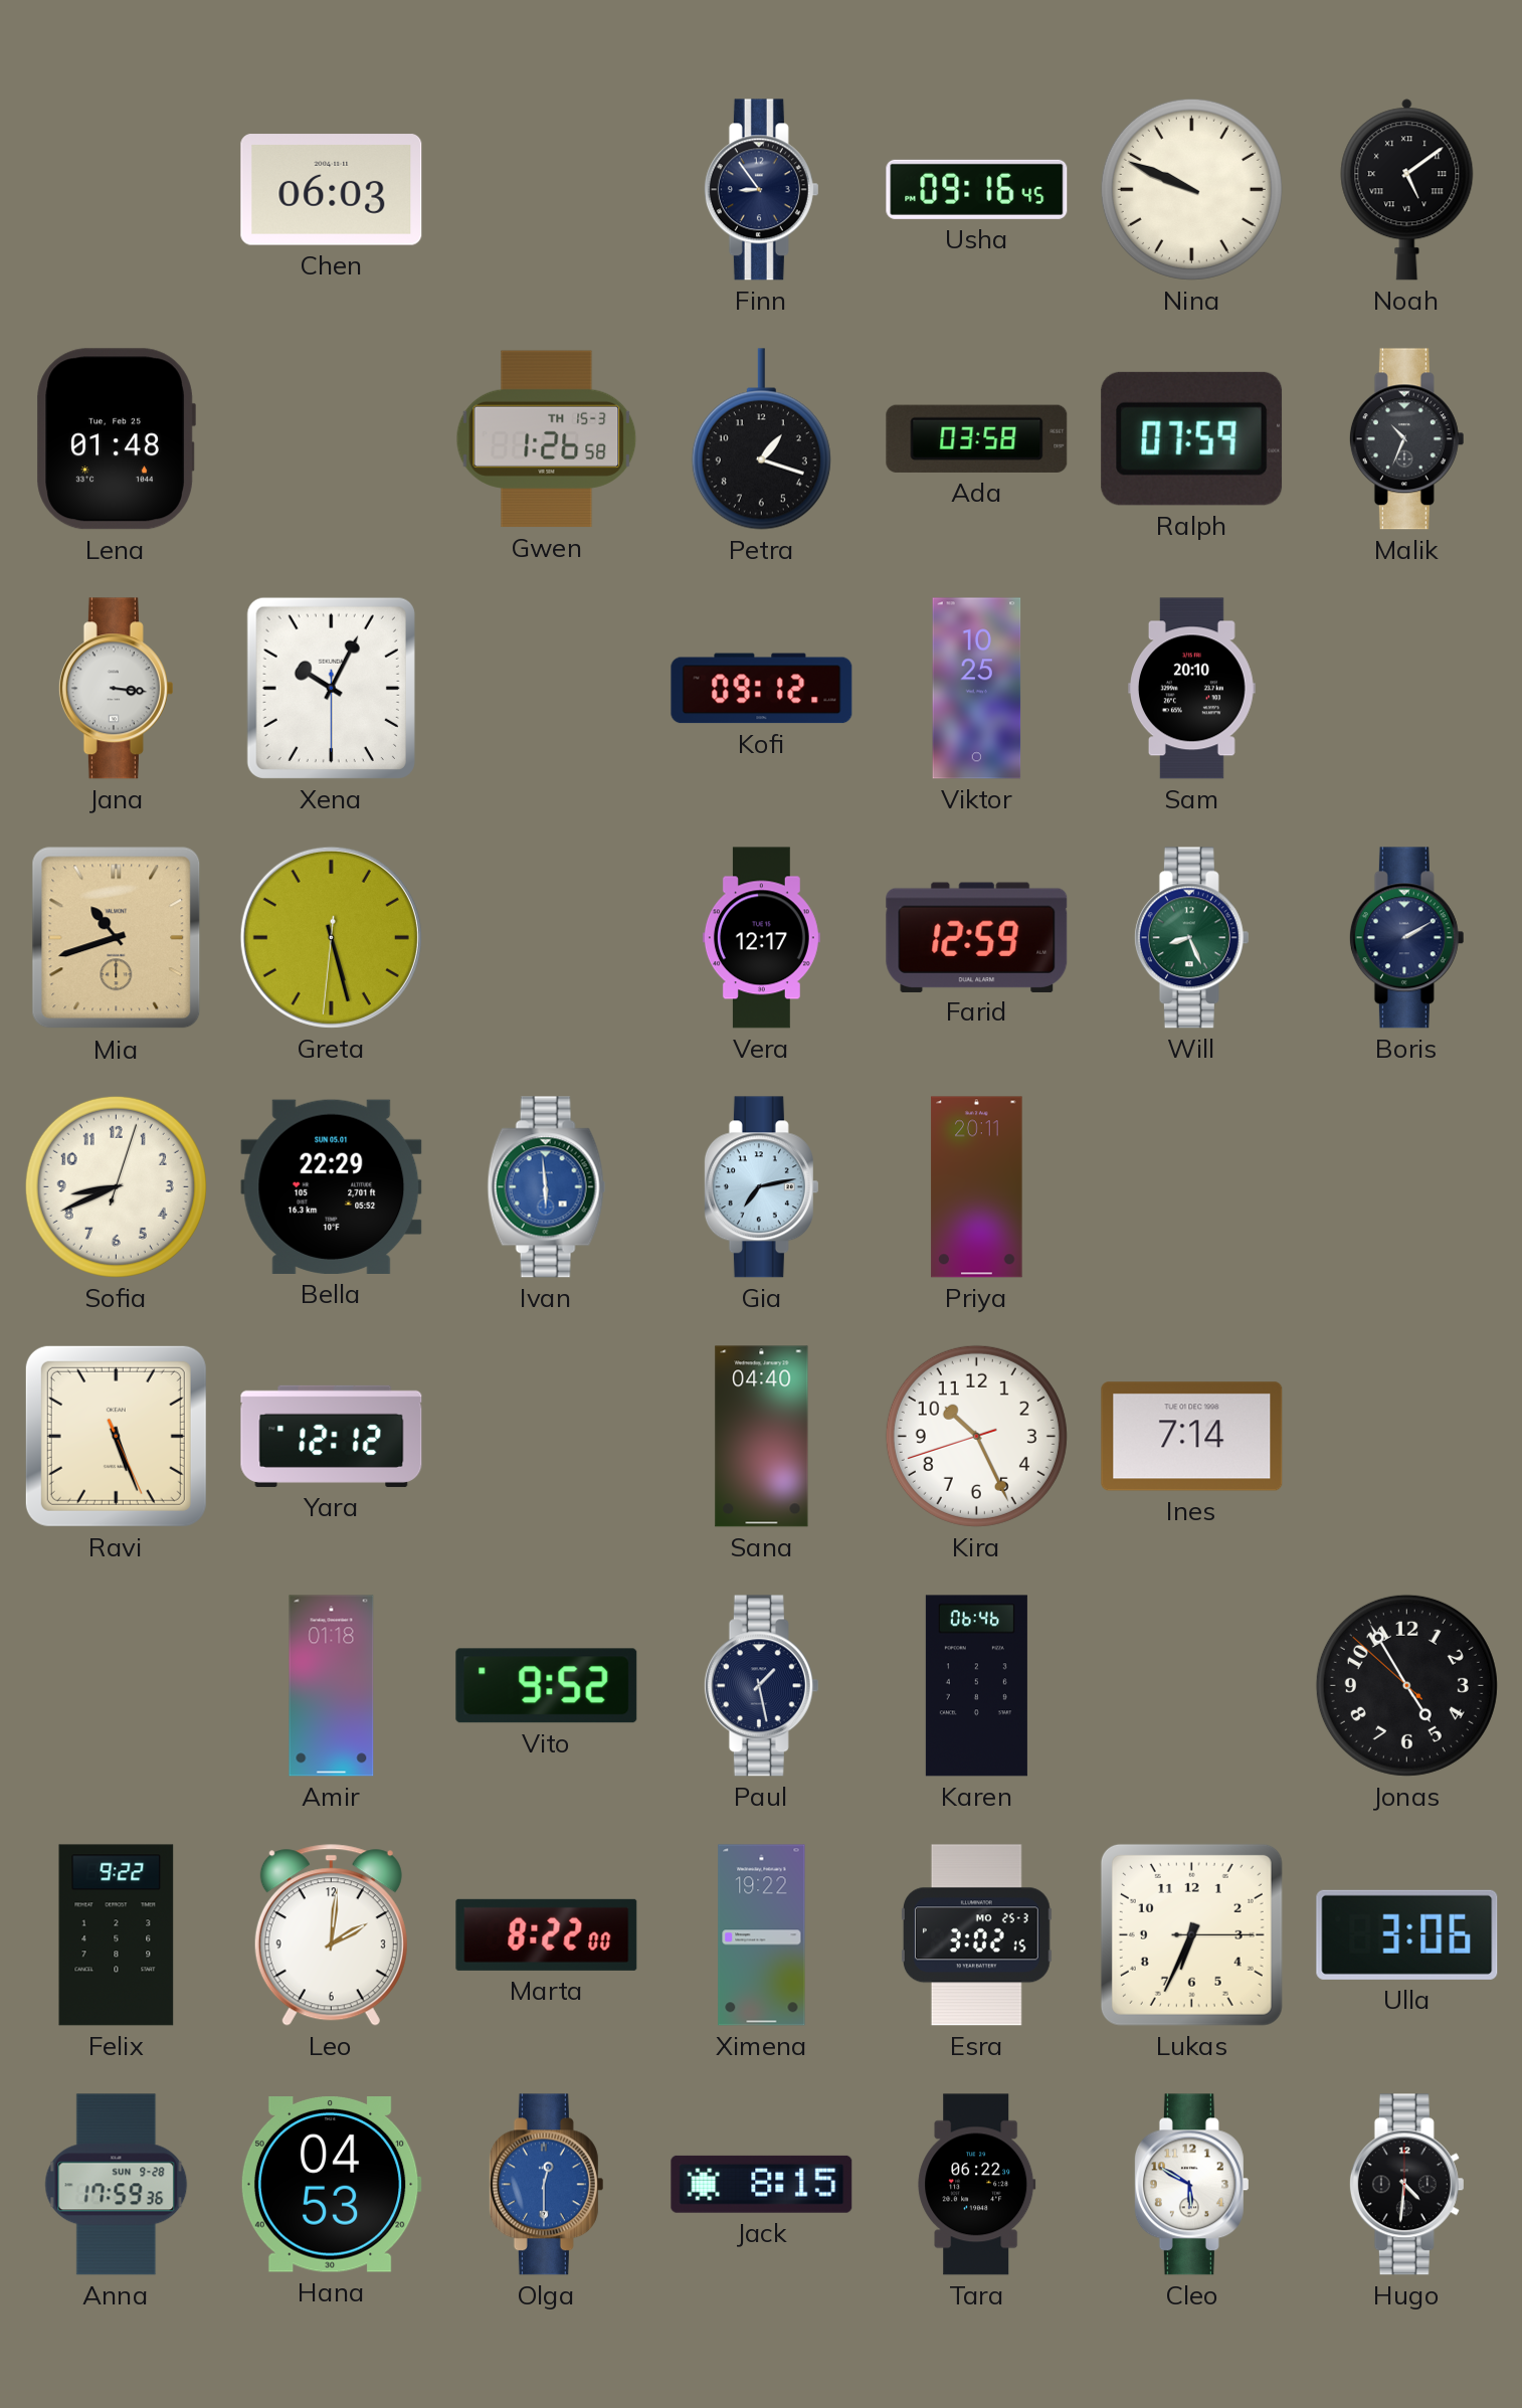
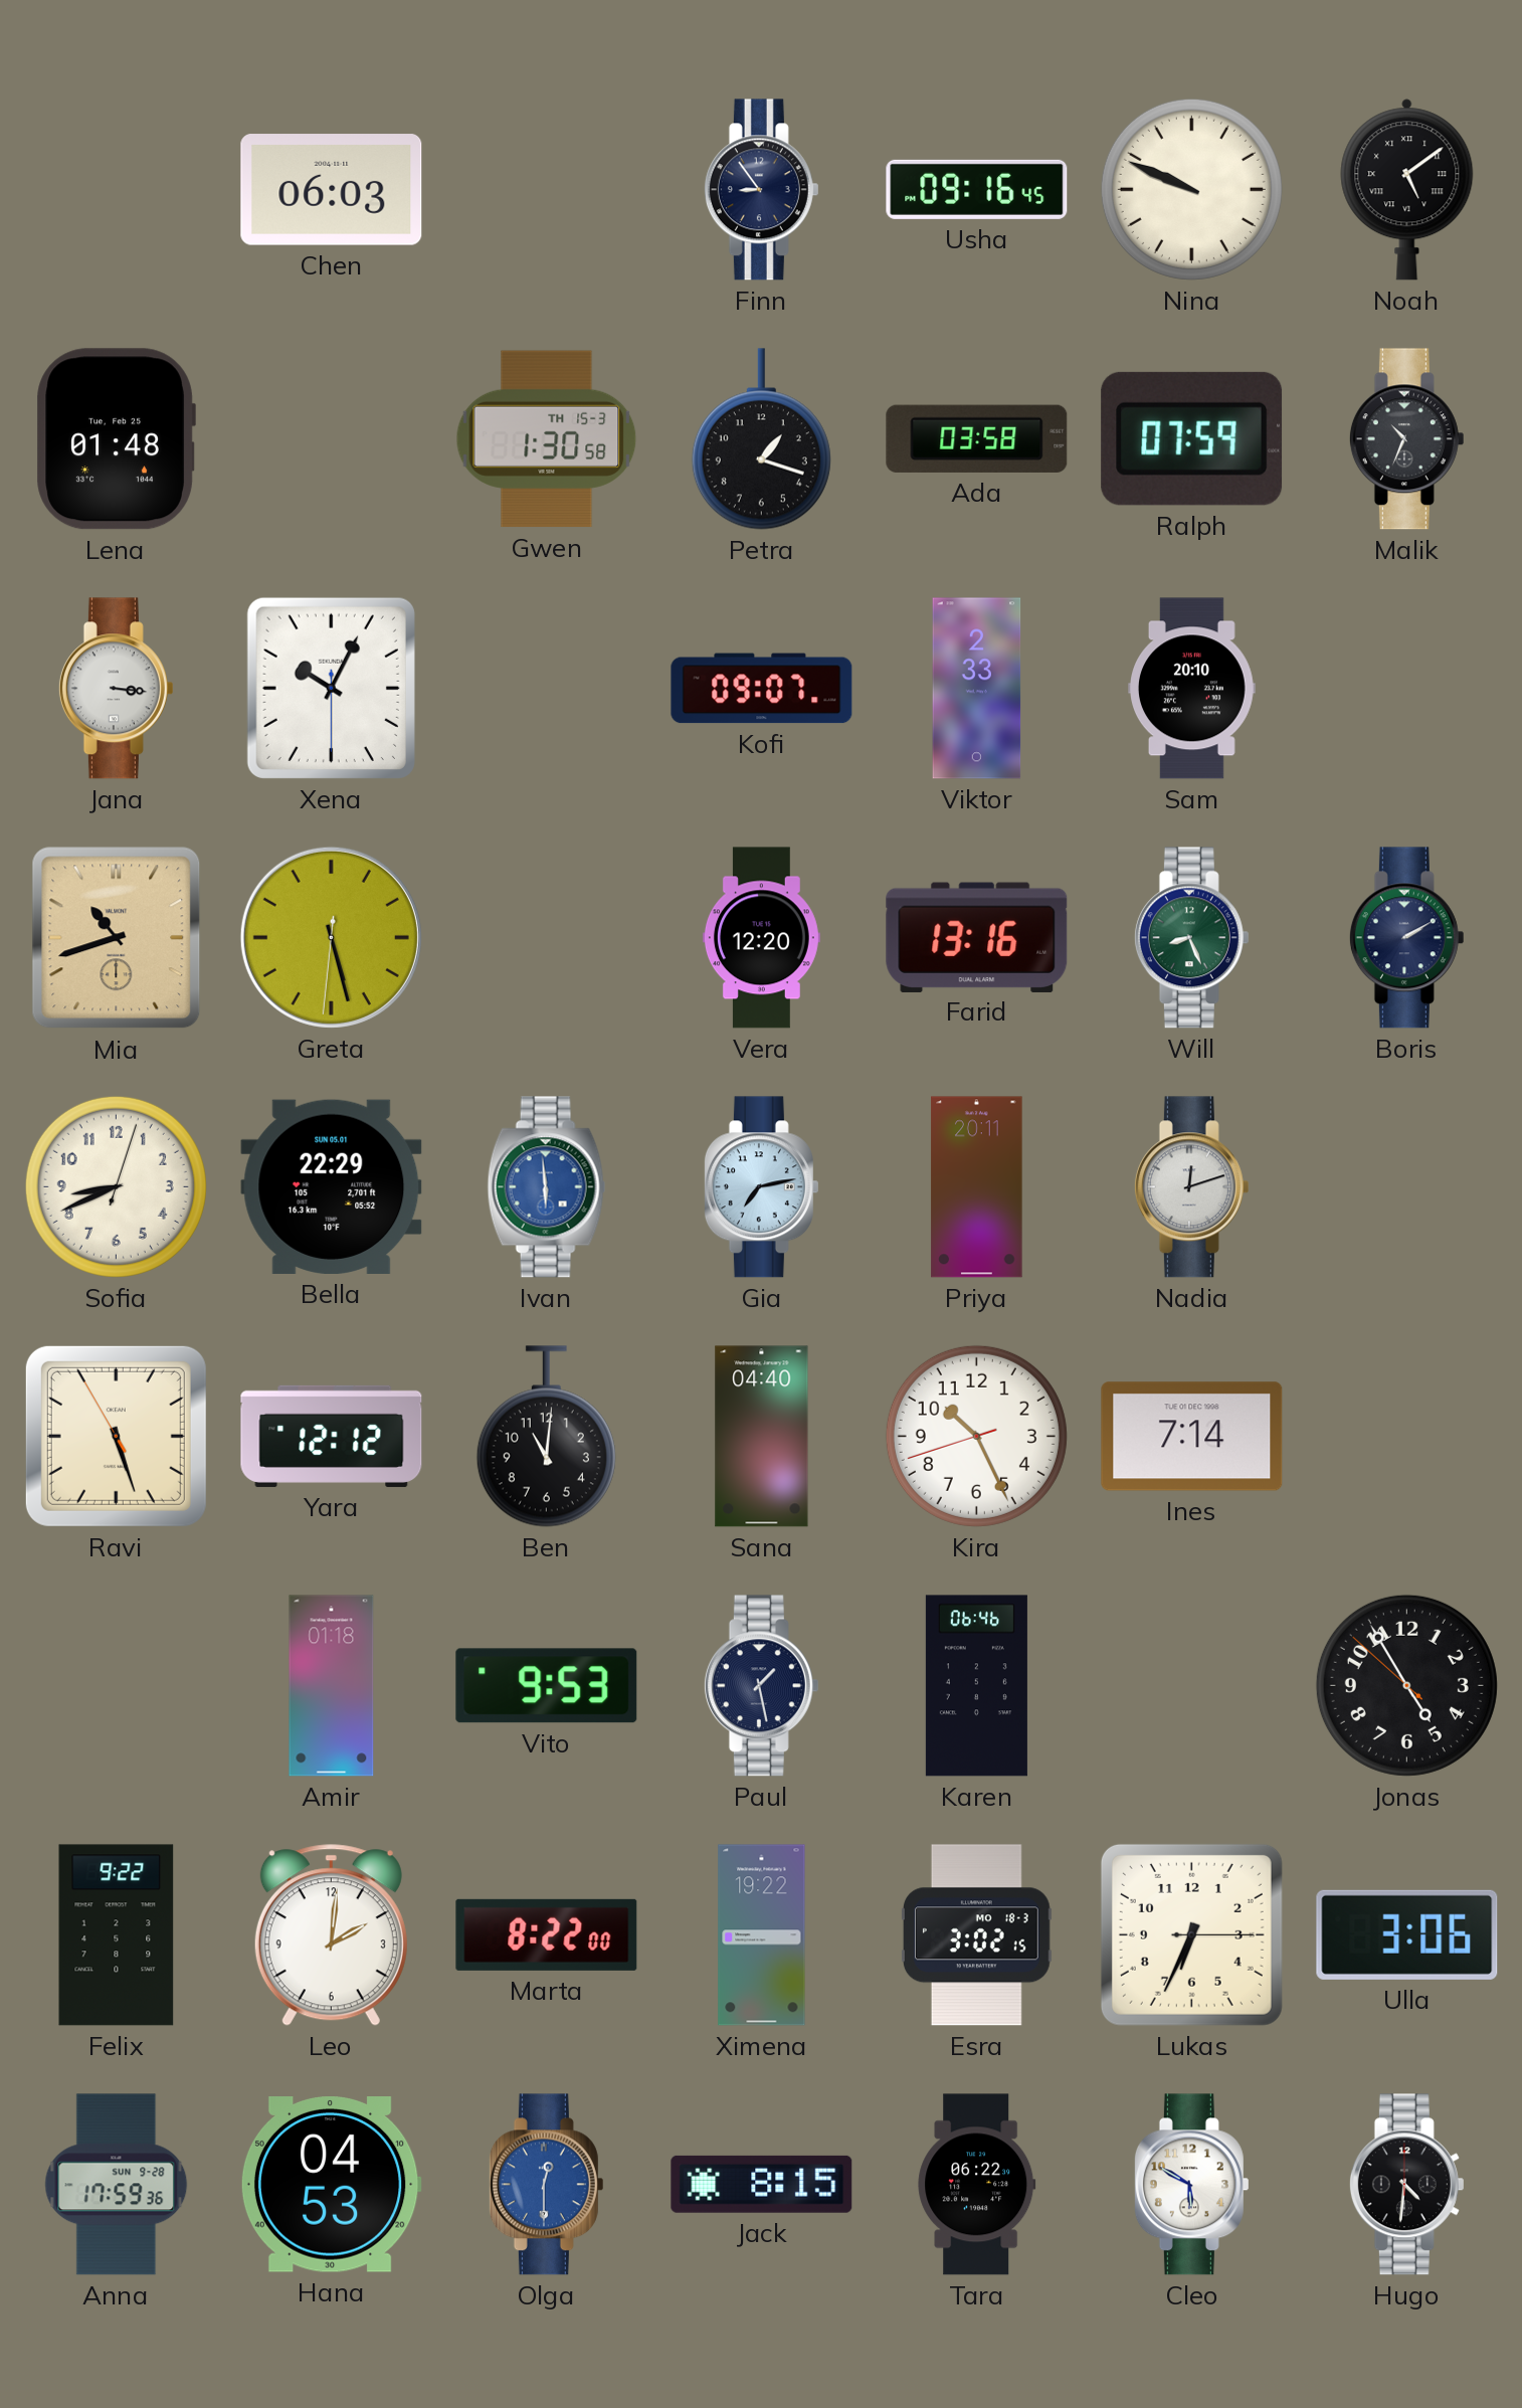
Gwen: 1:26 -> 1:30
Kofi: 09:12 -> 09:07
Viktor: 10:25 -> 2:33
Vera: 12:17 -> 12:20
Farid: 12:59 -> 13:16
Nadia: none -> 12:12
Ravi: 5:26:26 -> 5:26:55
Ben: none -> 11:01
Vito: 9:52 -> 9:53
Esra date: MO 25-3 -> MO 18-3
